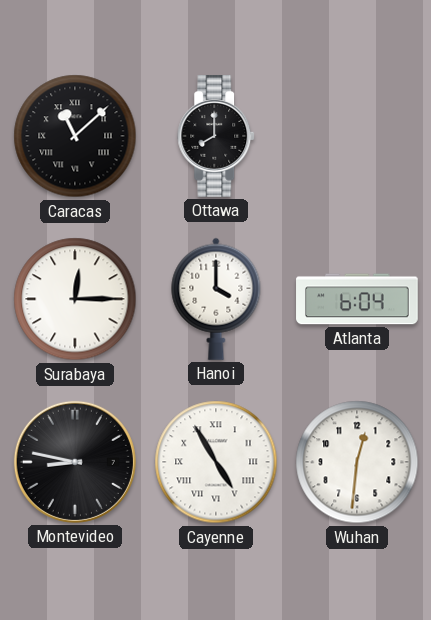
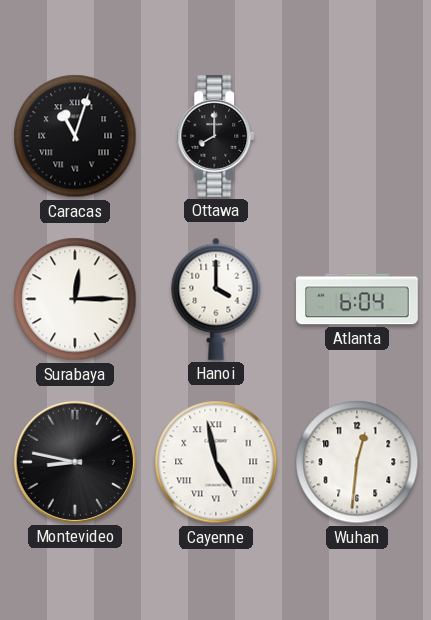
Caracas: 11:08 -> 11:03
Cayenne: 4:55 -> 4:58
